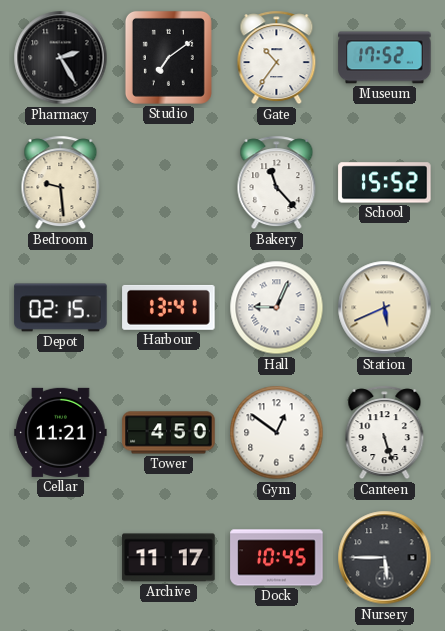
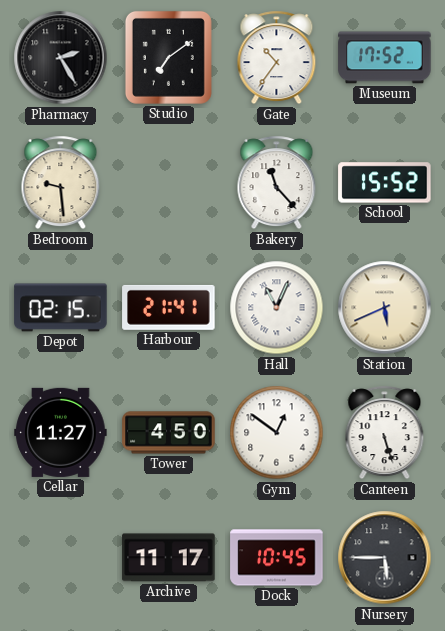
Harbour: 13:41 -> 21:41
Hall: 9:04 -> 11:04
Cellar: 11:21 -> 11:27
